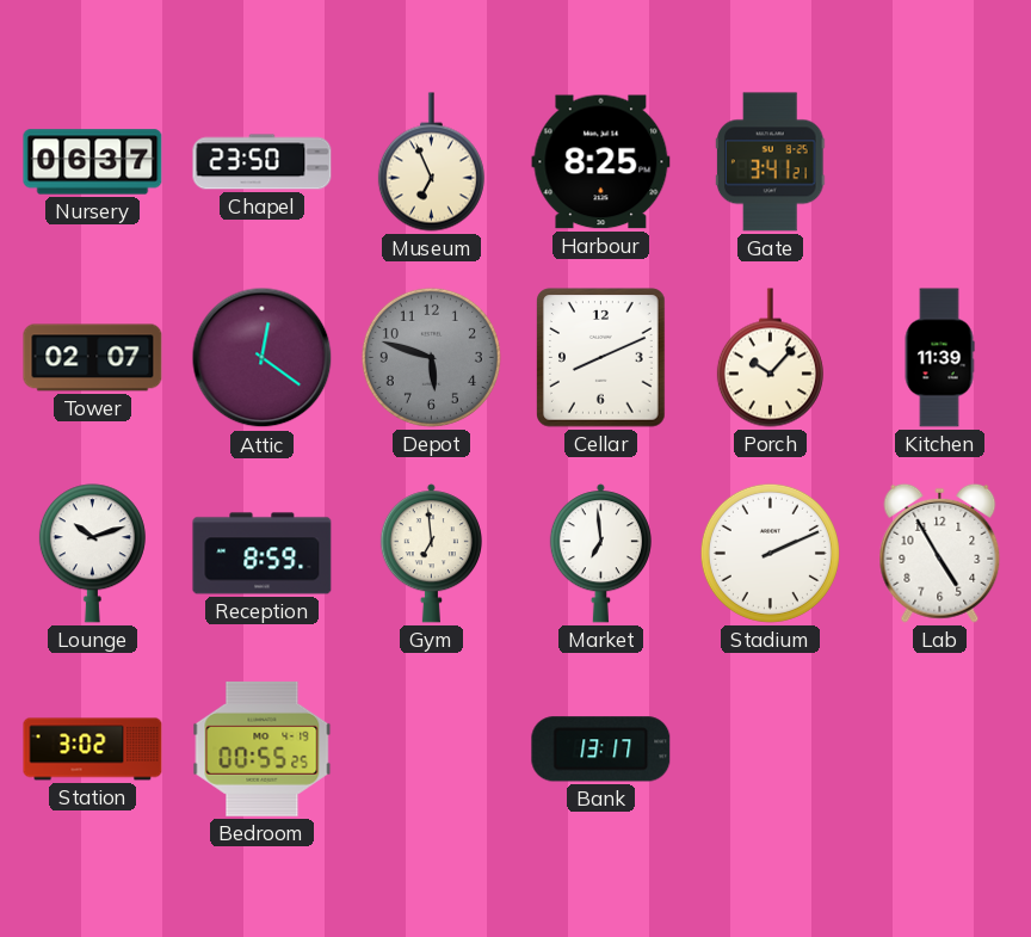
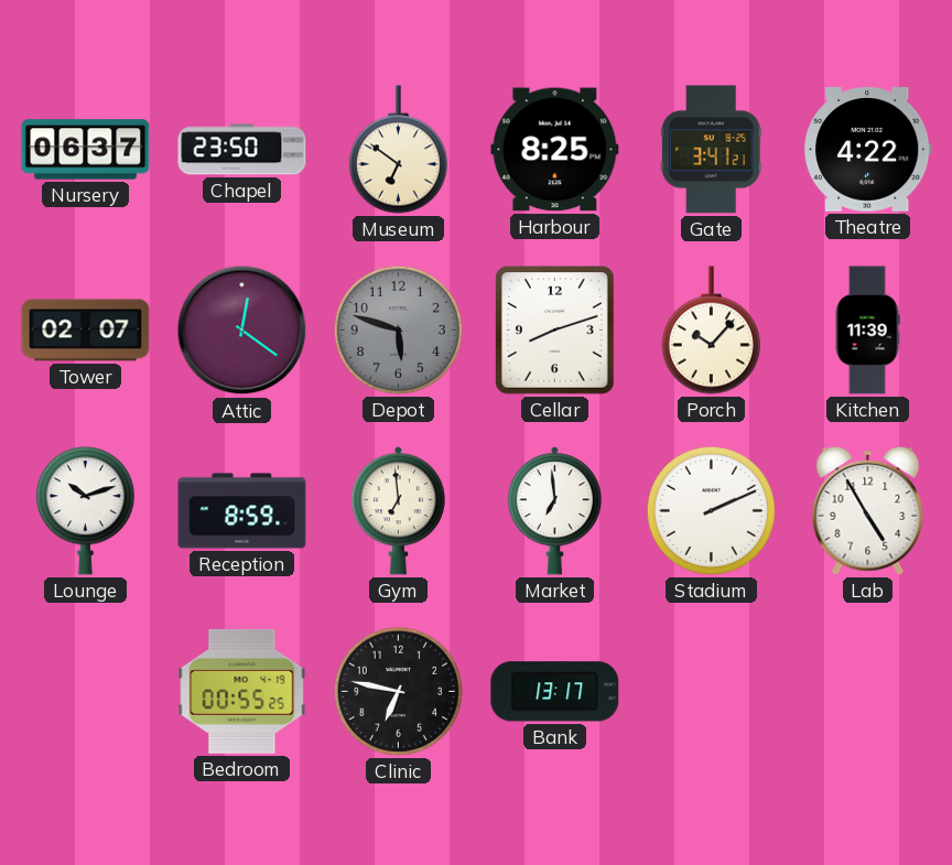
Museum: 6:56 -> 6:51
Theatre: none -> 4:22
Cellar: 8:11 -> 8:12
Station: 3:02 -> none
Clinic: none -> 6:47
